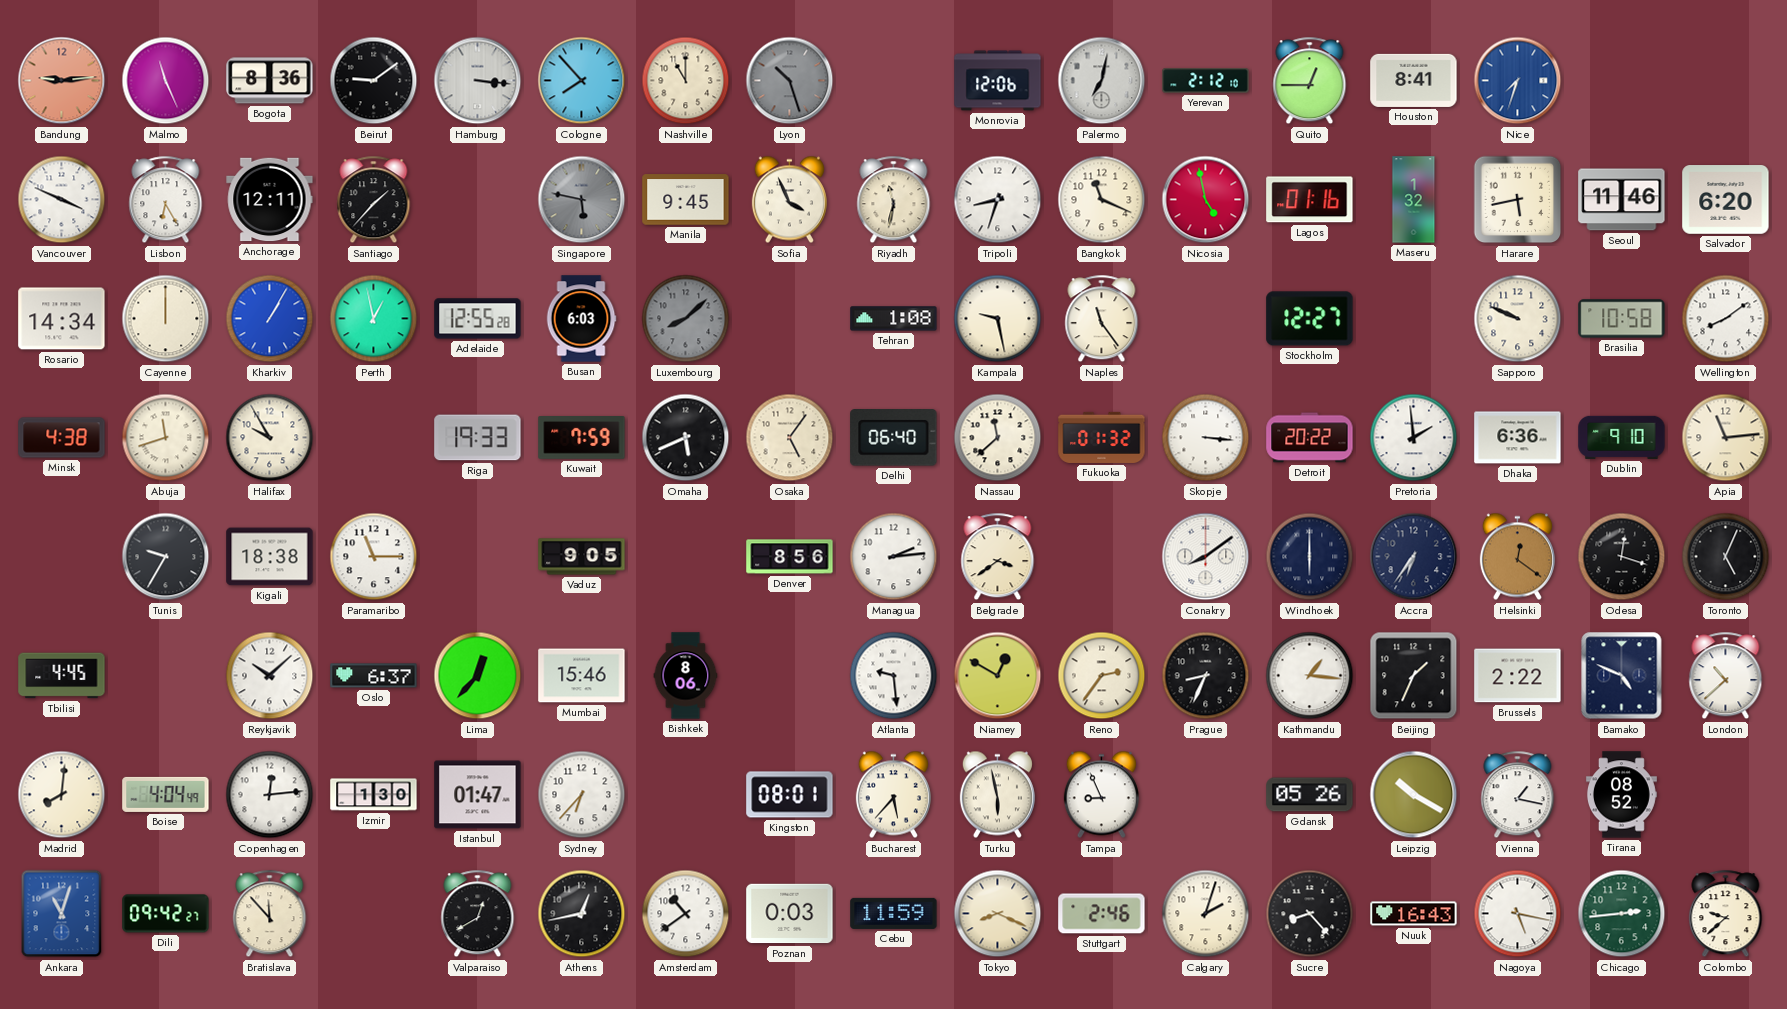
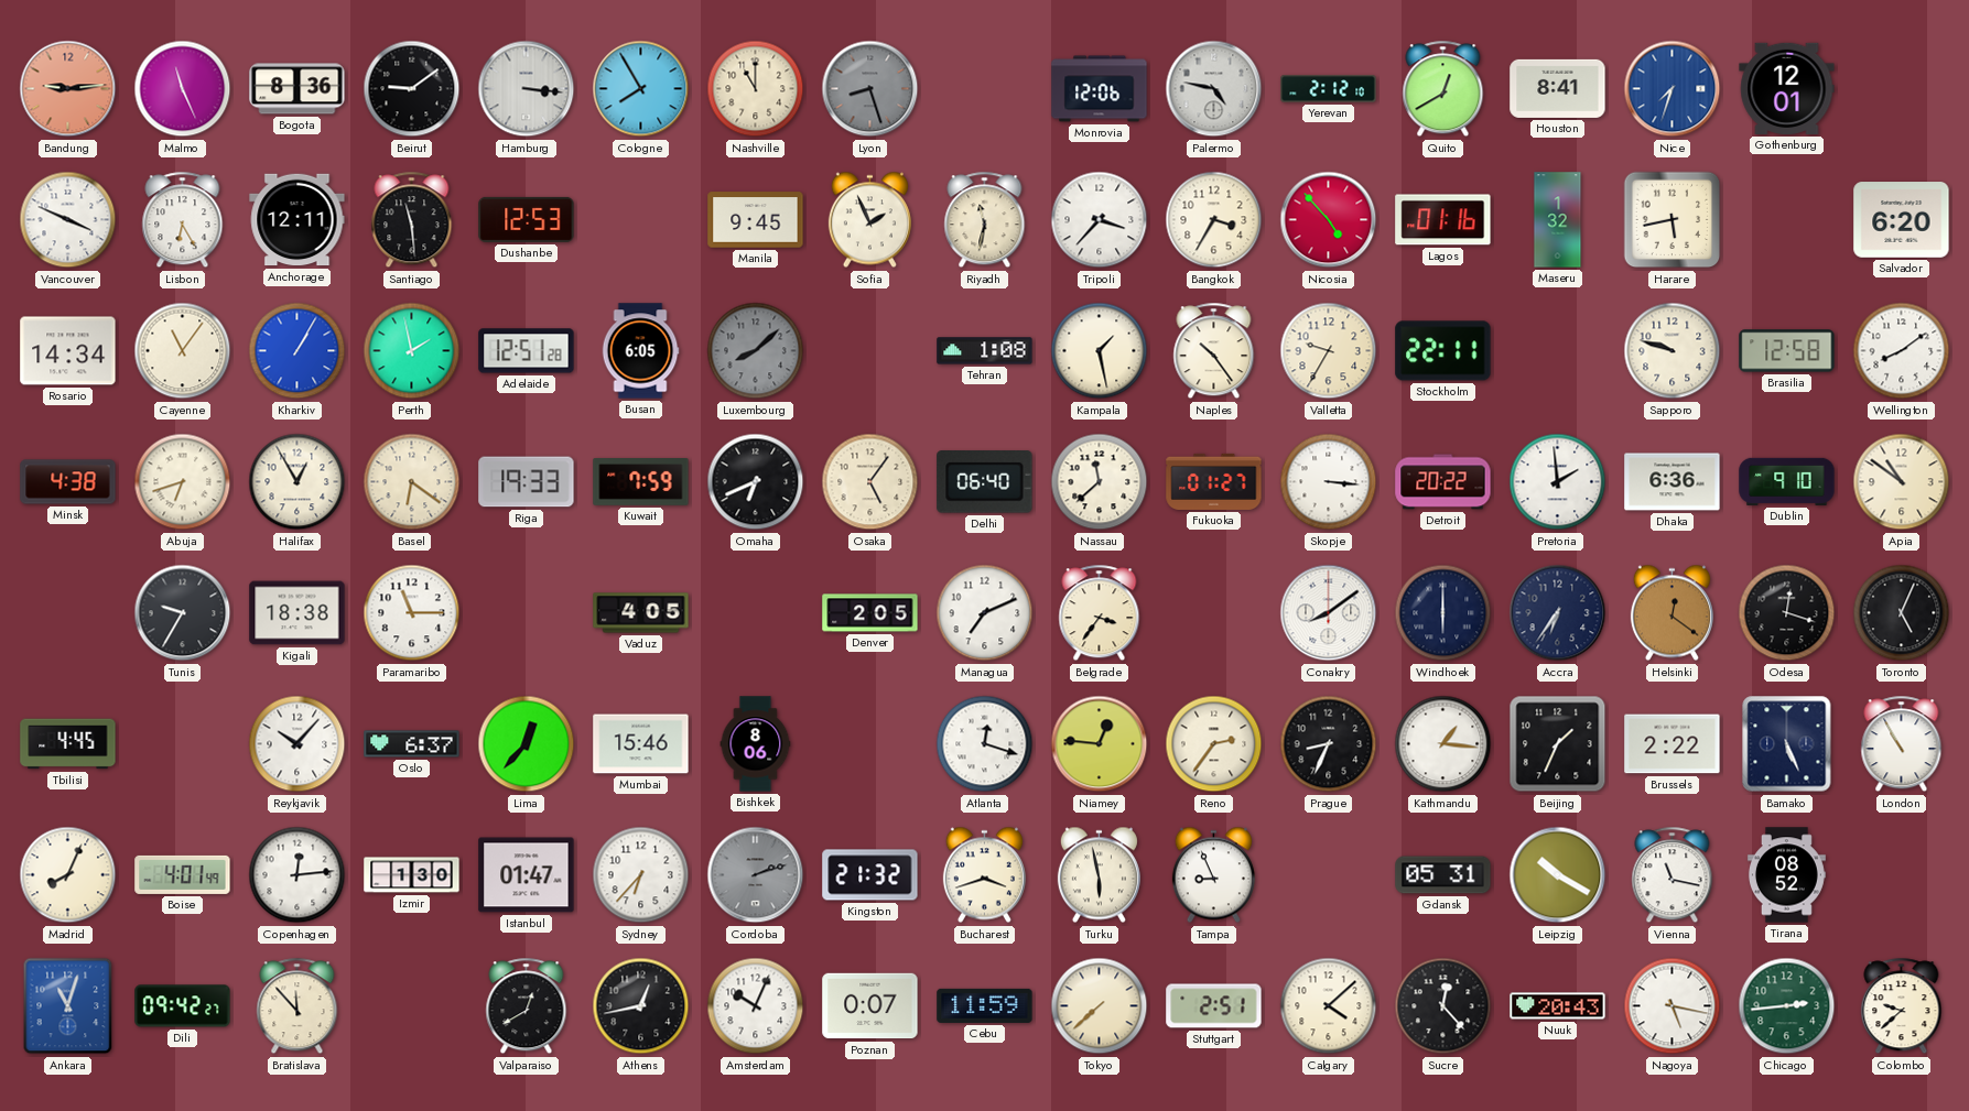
Cologne: 7:53 -> 7:55
Lyon: 10:27 -> 8:27
Palermo: 7:02 -> 4:47
Quito: 12:45 -> 12:40
Gothenburg: none -> 12:01
Santiago: 1:37 -> 11:29
Dushanbe: none -> 12:53
Singapore: 5:47 -> none
Sofia: 3:56 -> 1:56
Tripoli: 8:33 -> 3:37
Bangkok: 11:19 -> 3:35
Nicosia: 4:58 -> 4:53
Seoul: 11:46 -> none
Cayenne: 12:00 -> 11:06
Perth: 12:58 -> 1:58
Adelaide: 12:55 -> 12:51
Busan: 6:03 -> 6:05
Kampala: 9:28 -> 1:28
Naples: 11:24 -> 10:24
Valletta: none -> 9:35
Stockholm: 12:27 -> 22:11
Sapporo: 9:49 -> 9:48
Brasilia: 10:58 -> 12:58
Abuja: 11:42 -> 6:42
Halifax: 9:55 -> 12:55
Basel: none -> 6:21
Omaha: 5:41 -> 6:41
Fukuoka: 01:32 -> 01:27
Apia: 11:14 -> 10:51
Vaduz: 9:05 -> 4:05
Denver: 8:56 -> 2:05
Managua: 2:14 -> 7:11
Belgrade: 3:39 -> 3:36
Reykjavik: 10:08 -> 10:07
Atlanta: 9:29 -> 12:18
Niamey: 12:50 -> 12:46
Bamako: 4:49 -> 5:26
London: 10:38 -> 10:55
Madrid: 8:01 -> 8:04
Boise: 4:04 -> 4:01
Cordoba: none -> 2:12
Kingston: 08:01 -> 21:32
Bucharest: 5:37 -> 3:42
Gdansk: 05:26 -> 05:31
Vienna: 1:17 -> 11:17
Amsterdam: 10:39 -> 10:04
Poznan: 0:03 -> 0:07
Tokyo: 8:19 -> 7:38
Stuttgart: 2:46 -> 2:51
Calgary: 2:03 -> 4:08
Sucre: 8:23 -> 12:23
Nuuk: 16:43 -> 20:43
